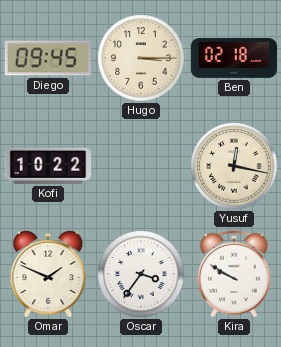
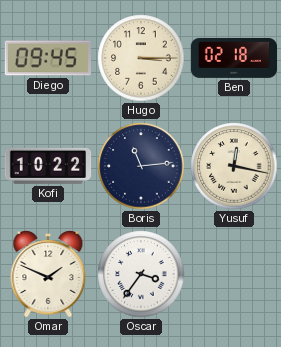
Boris: none -> 11:14
Kira: 9:50 -> none
